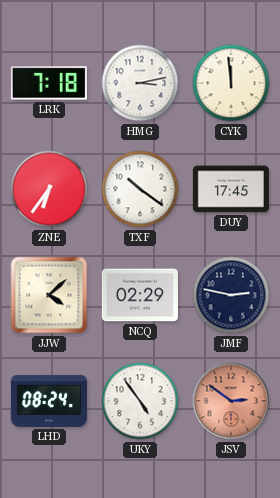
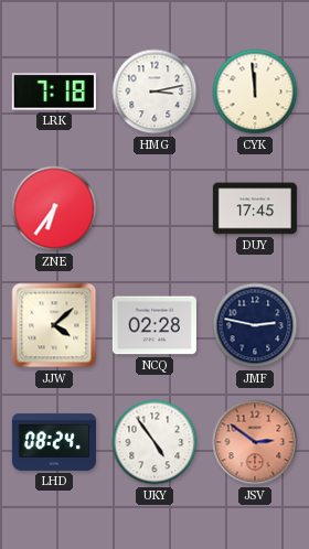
TXF: 10:21 -> none
NCQ: 02:29 -> 02:28
